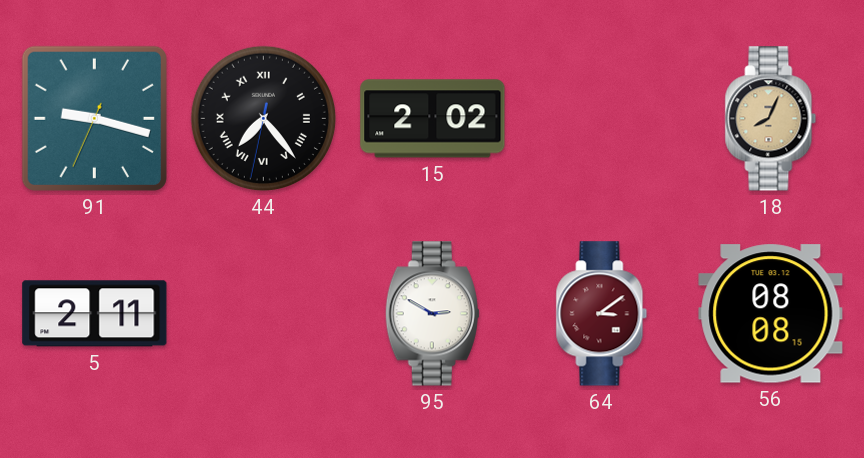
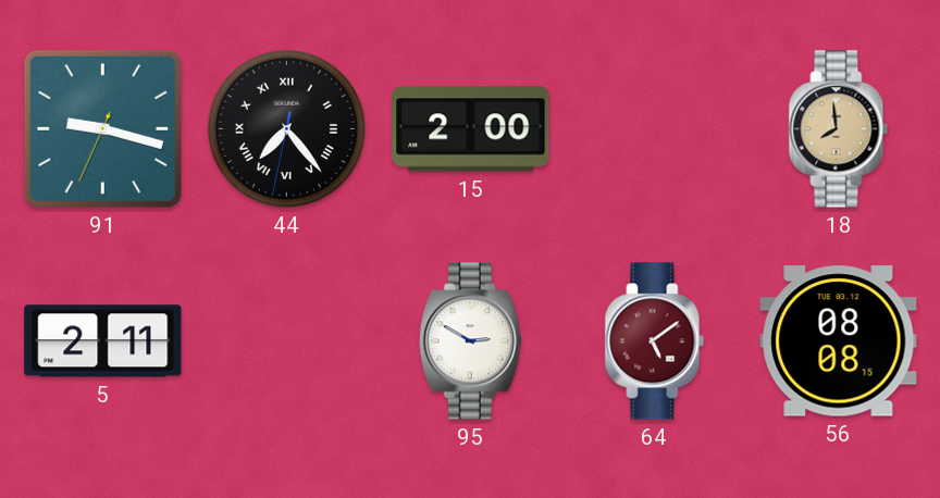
15: 2:02 -> 2:00
18: 8:04 -> 7:59
64: 3:09 -> 5:09
